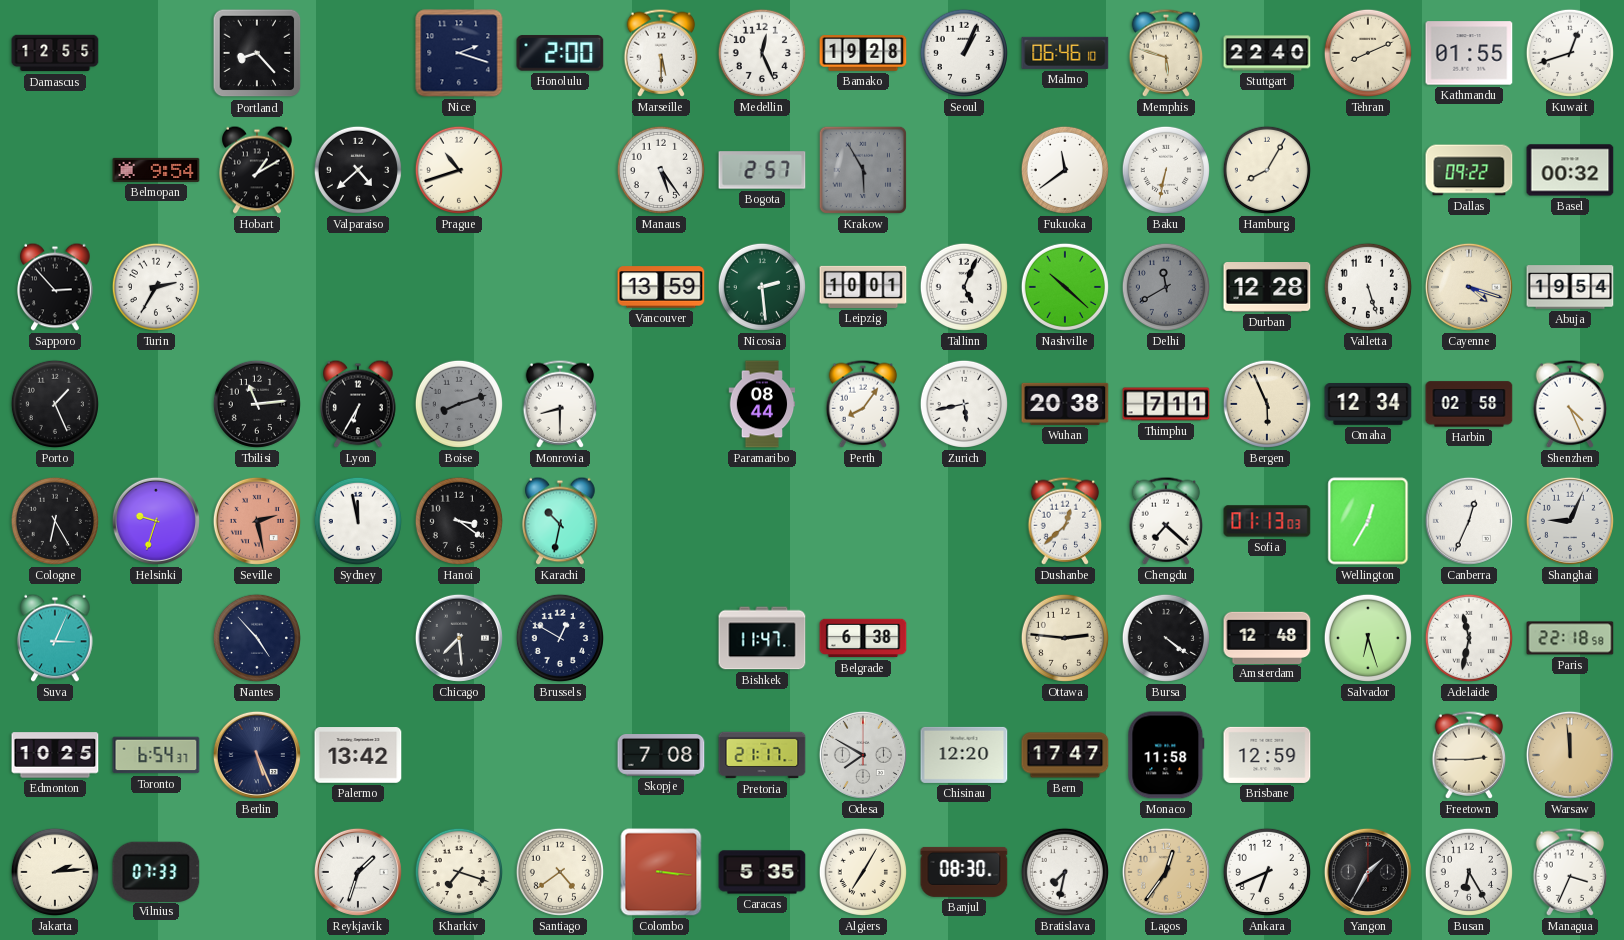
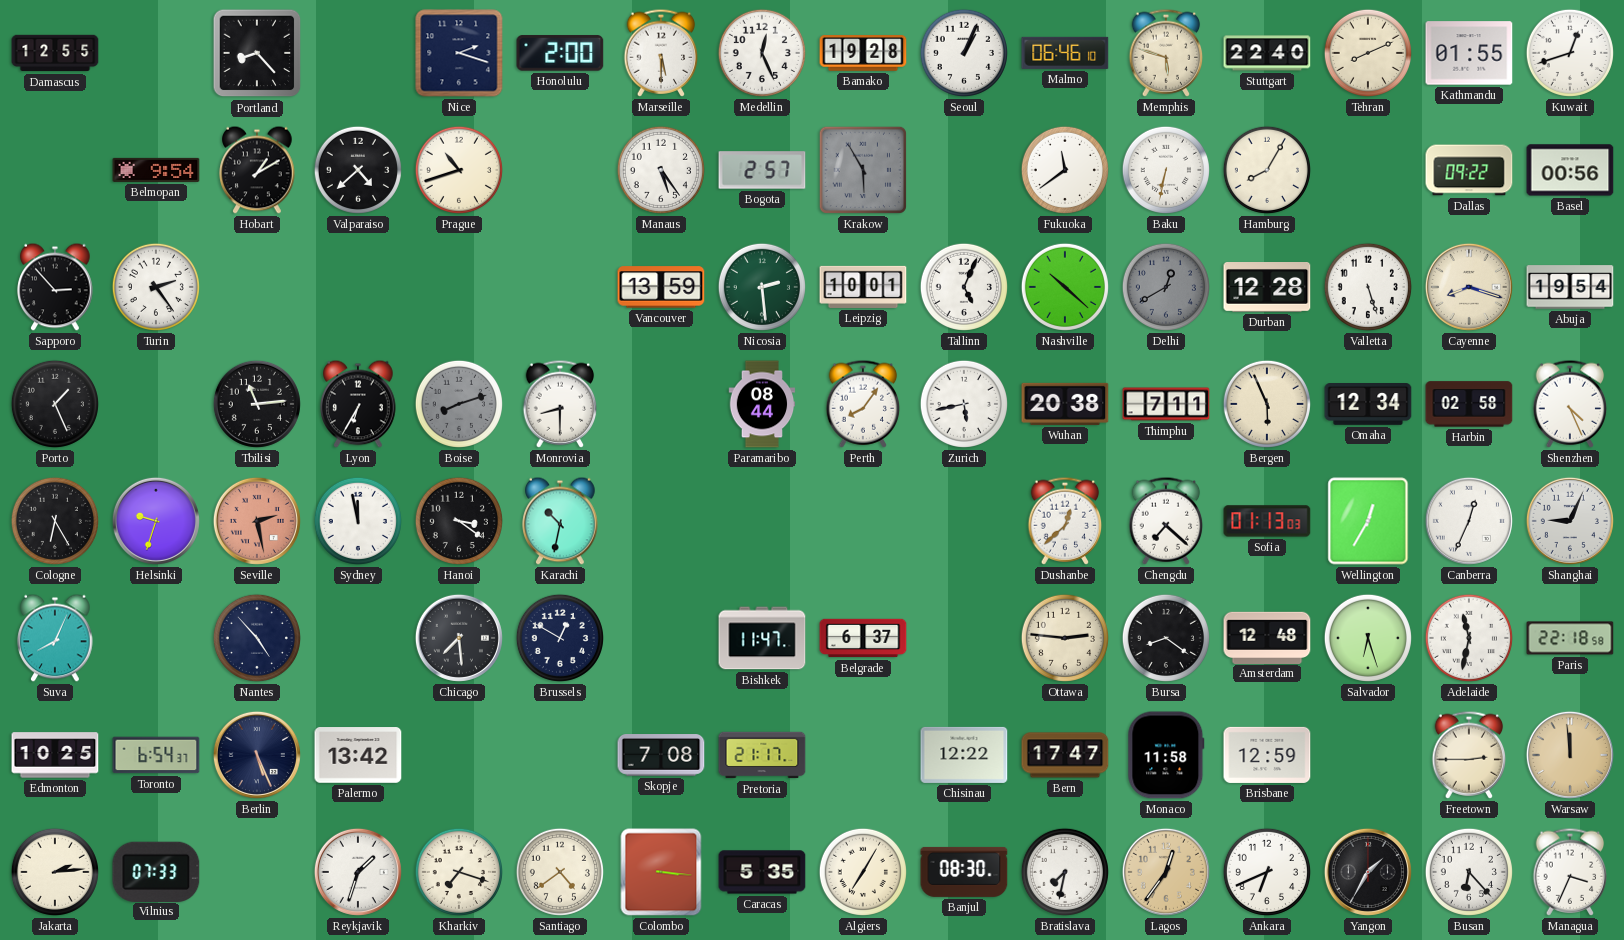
Basel: 00:32 -> 00:56
Turin: 2:35 -> 2:24
Delhi: 11:40 -> 12:40
Cayenne: 4:18 -> 8:18
Suva: 3:04 -> 8:04
Belgrade: 6:38 -> 6:37
Bursa: 4:21 -> 8:21
Odesa: 7:50 -> none
Chisinau: 12:20 -> 12:22
Busan: 6:25 -> 6:23
